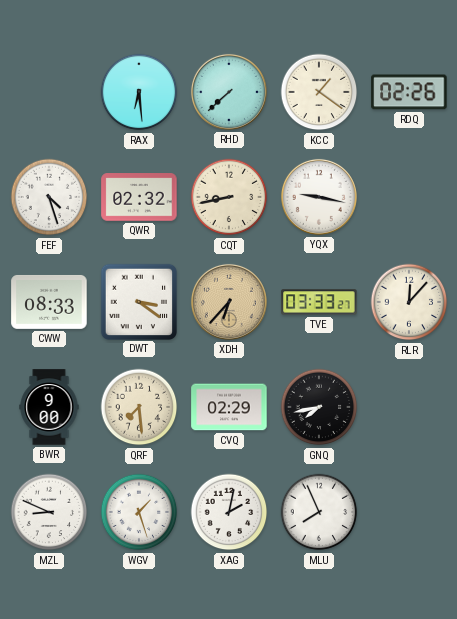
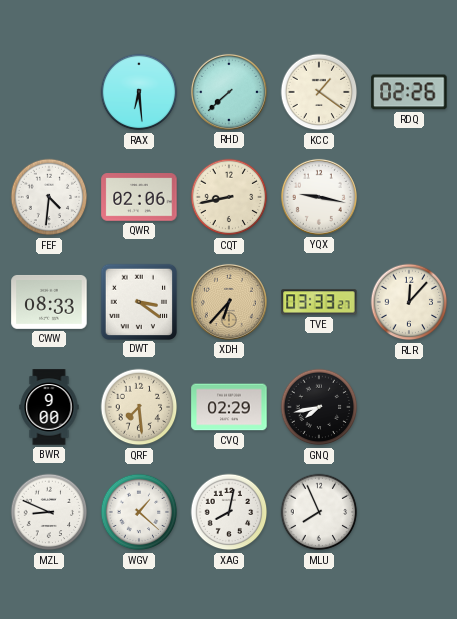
FEF: 4:27 -> 4:31
QWR: 02:32 -> 02:06
WGV: 1:27 -> 1:22
XAG: 2:02 -> 8:02
